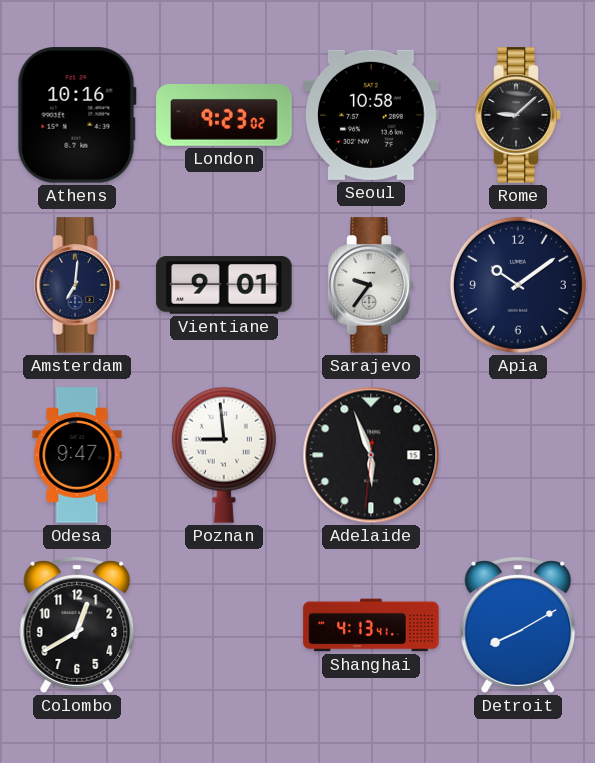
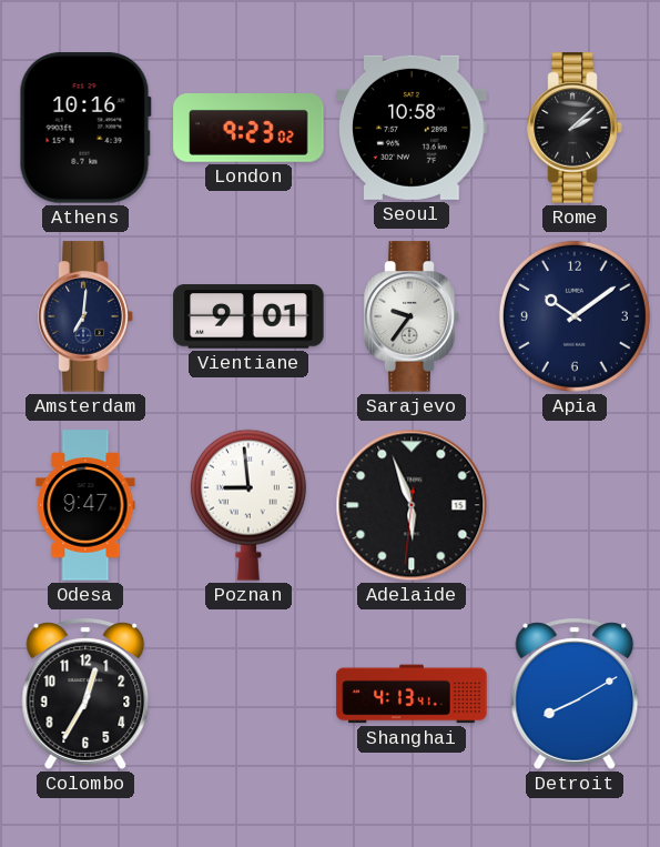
Rome: 9:08 -> 2:08
Colombo: 12:40 -> 12:35
